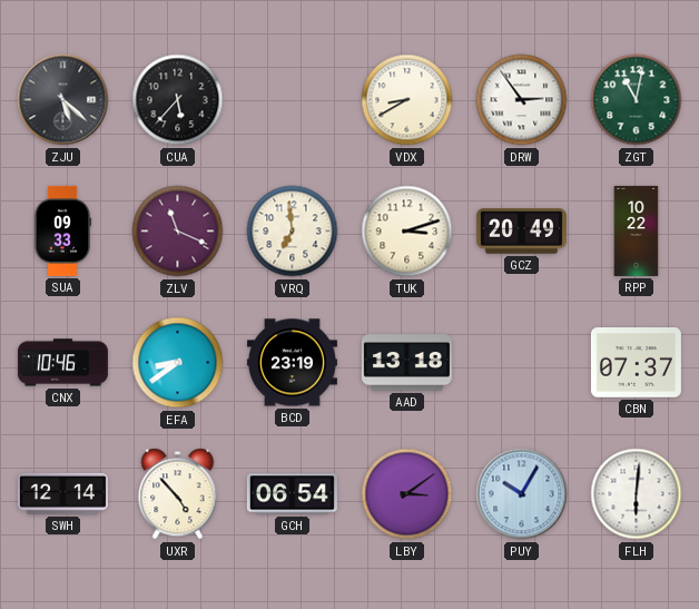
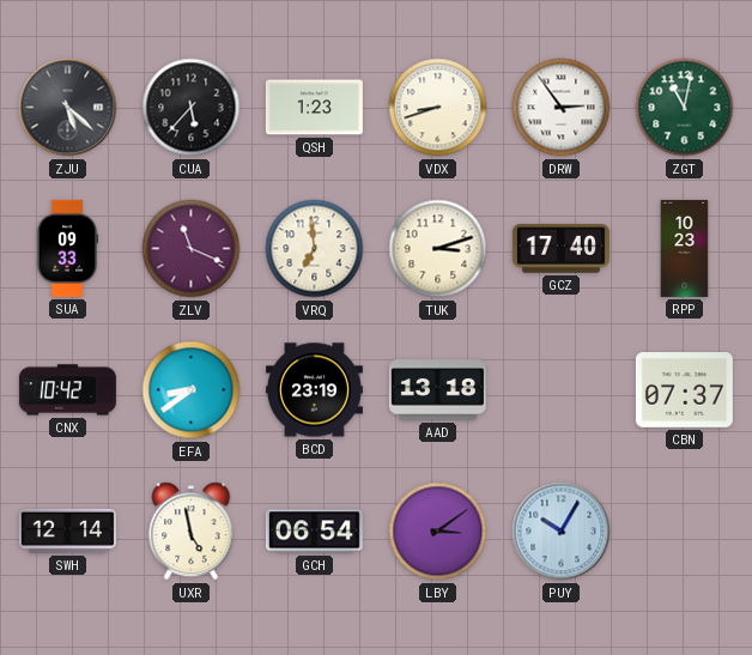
QSH: none -> 1:23
VDX: 8:40 -> 8:42
GCZ: 20:49 -> 17:40
RPP: 10:22 -> 10:23
CNX: 10:46 -> 10:42
UXR: 4:53 -> 4:58
FLH: 6:01 -> none
